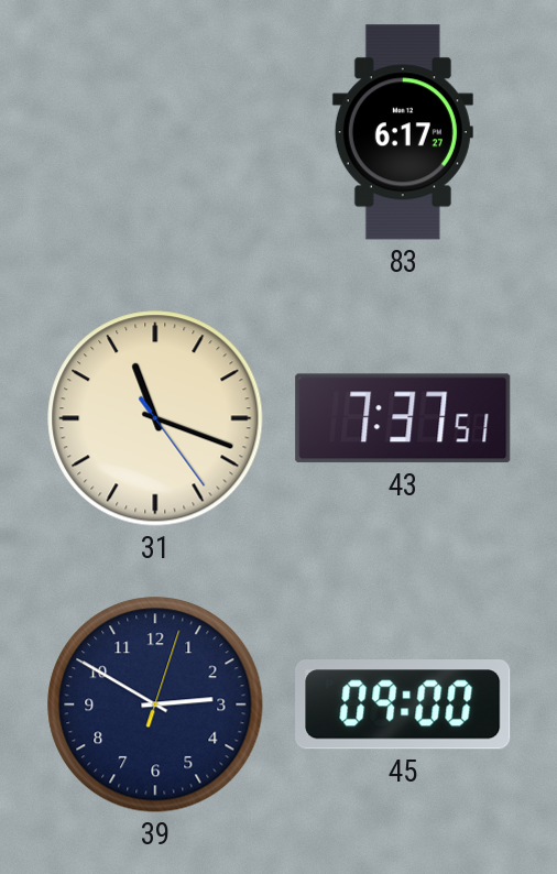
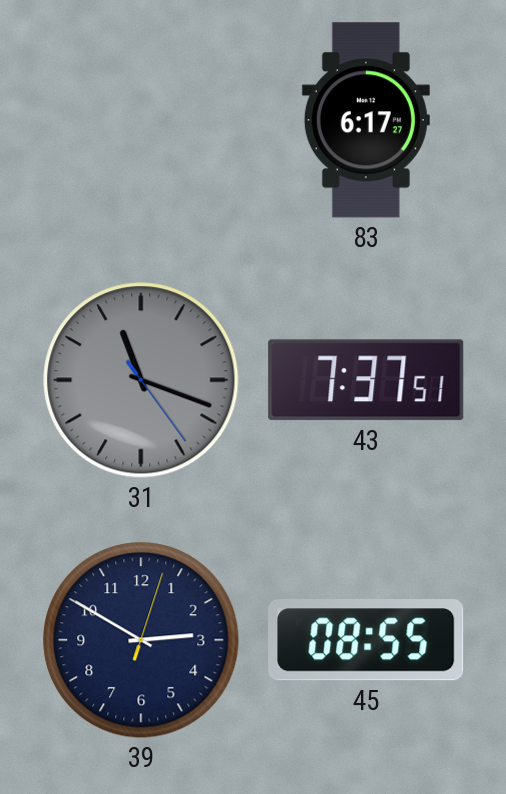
31 dial: cream -> grey
45: 09:00 -> 08:55
